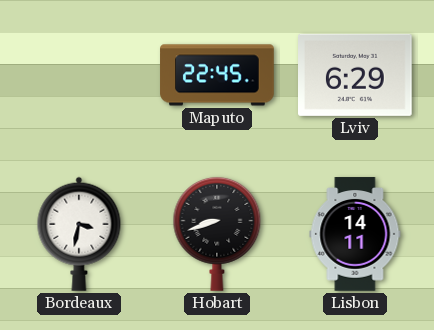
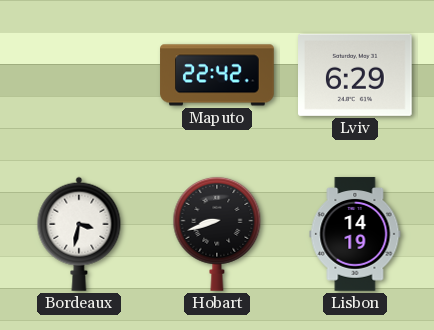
Maputo: 22:45 -> 22:42
Lisbon: 14:11 -> 14:19
